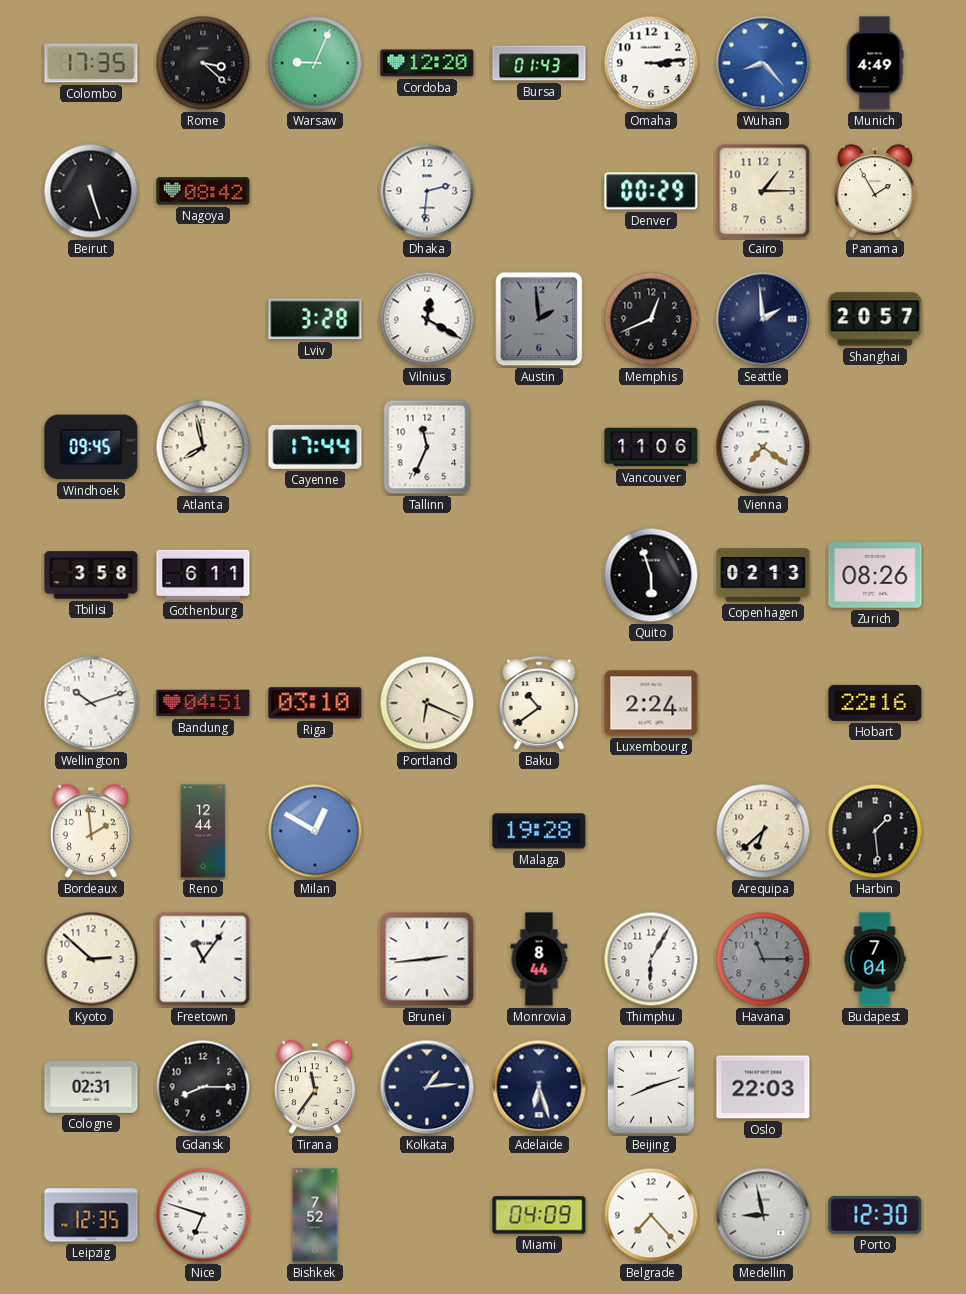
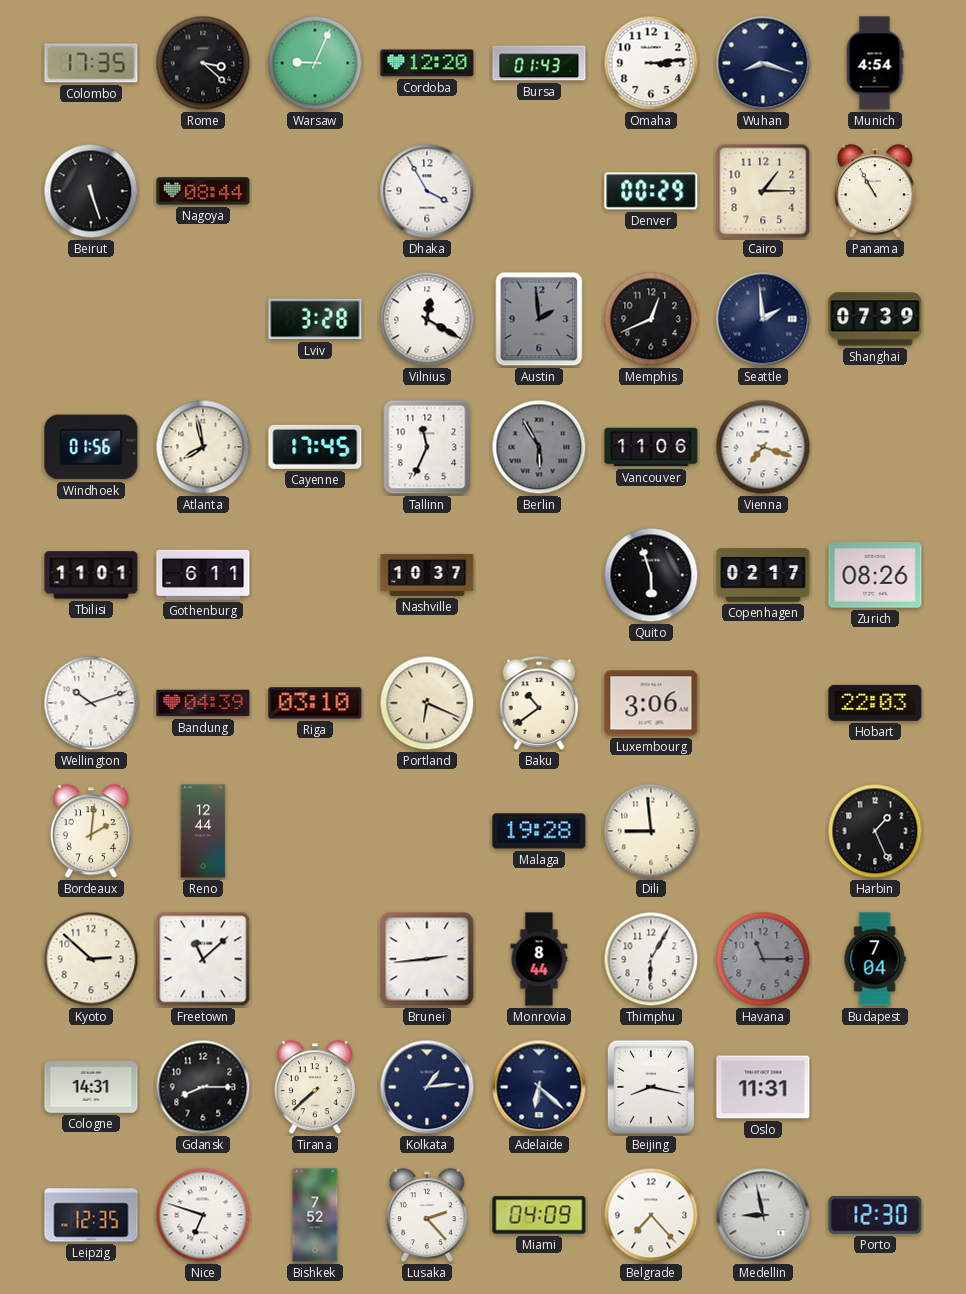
Wuhan: 8:23 -> 8:18
Wuhan dial: blue -> navy
Munich: 4:49 -> 4:54
Nagoya: 08:42 -> 08:44
Dhaka: 2:31 -> 3:55
Panama: 1:55 -> 10:55
Shanghai: 20:57 -> 07:39
Windhoek: 09:45 -> 01:56
Cayenne: 17:44 -> 17:45
Berlin: none -> 5:55
Vienna: 7:21 -> 7:18
Tbilisi: 3:58 -> 11:01
Nashville: none -> 10:37
Copenhagen: 02:13 -> 02:17
Bandung: 04:51 -> 04:39
Luxembourg: 2:24 -> 3:06
Hobart: 22:16 -> 22:03
Bordeaux: 1:59 -> 2:01
Milan: 12:50 -> none
Dili: none -> 8:59
Arequipa: 6:38 -> none
Harbin: 1:29 -> 1:26
Freetown: 11:06 -> 11:08
Cologne: 02:31 -> 14:31
Tirana: 11:36 -> 7:38
Adelaide: 6:27 -> 6:22
Beijing: 8:12 -> 8:17
Oslo: 22:03 -> 11:31
Lusaka: none -> 2:23
